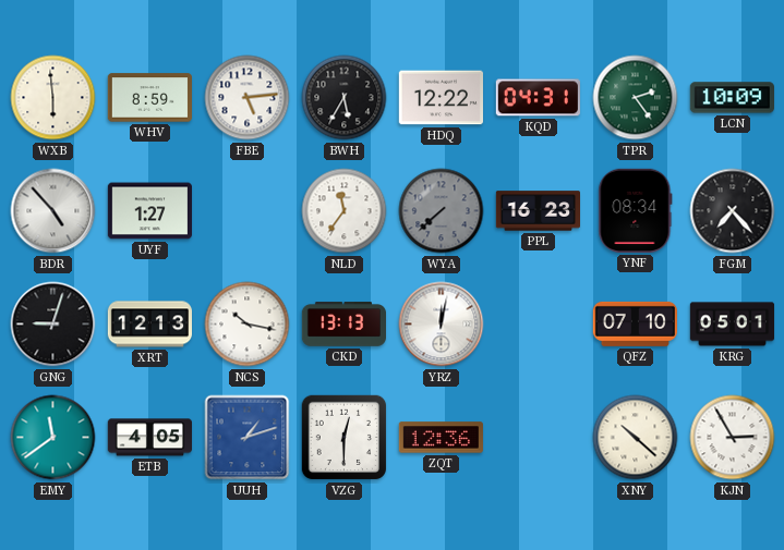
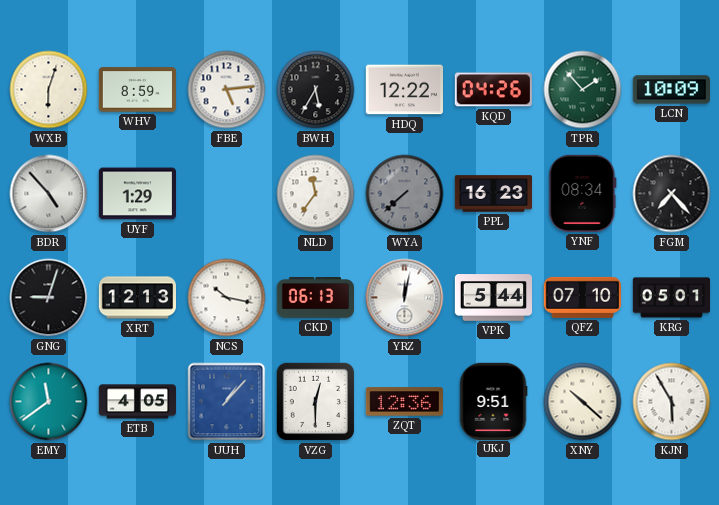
WXB: 5:59 -> 6:03
KQD: 04:31 -> 04:26
TPR: 2:24 -> 1:53
UYF: 1:27 -> 1:29
CKD: 13:13 -> 06:13
VPK: none -> 5:44
UUH: 1:12 -> 1:07
UKJ: none -> 9:51
KJN: 2:55 -> 5:55
